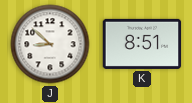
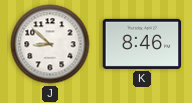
K: 8:51 -> 8:46
